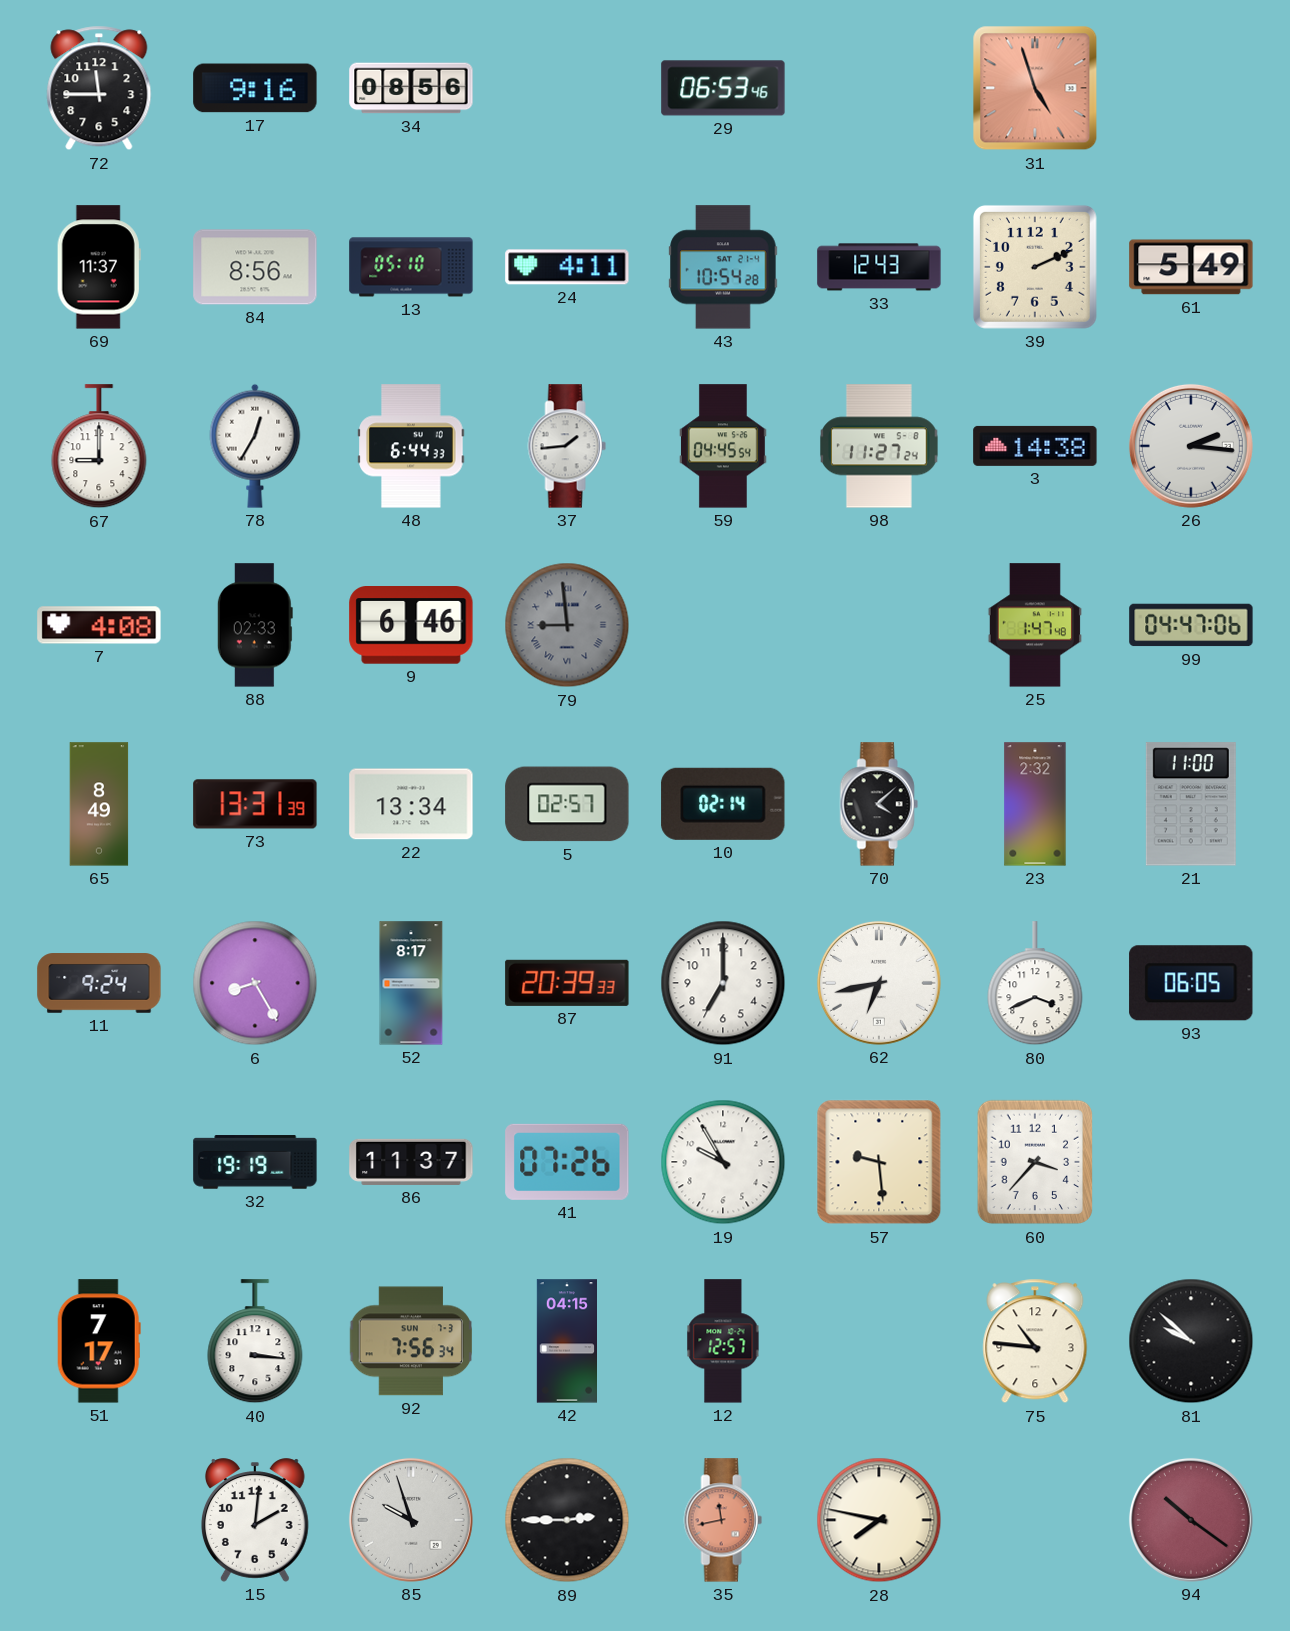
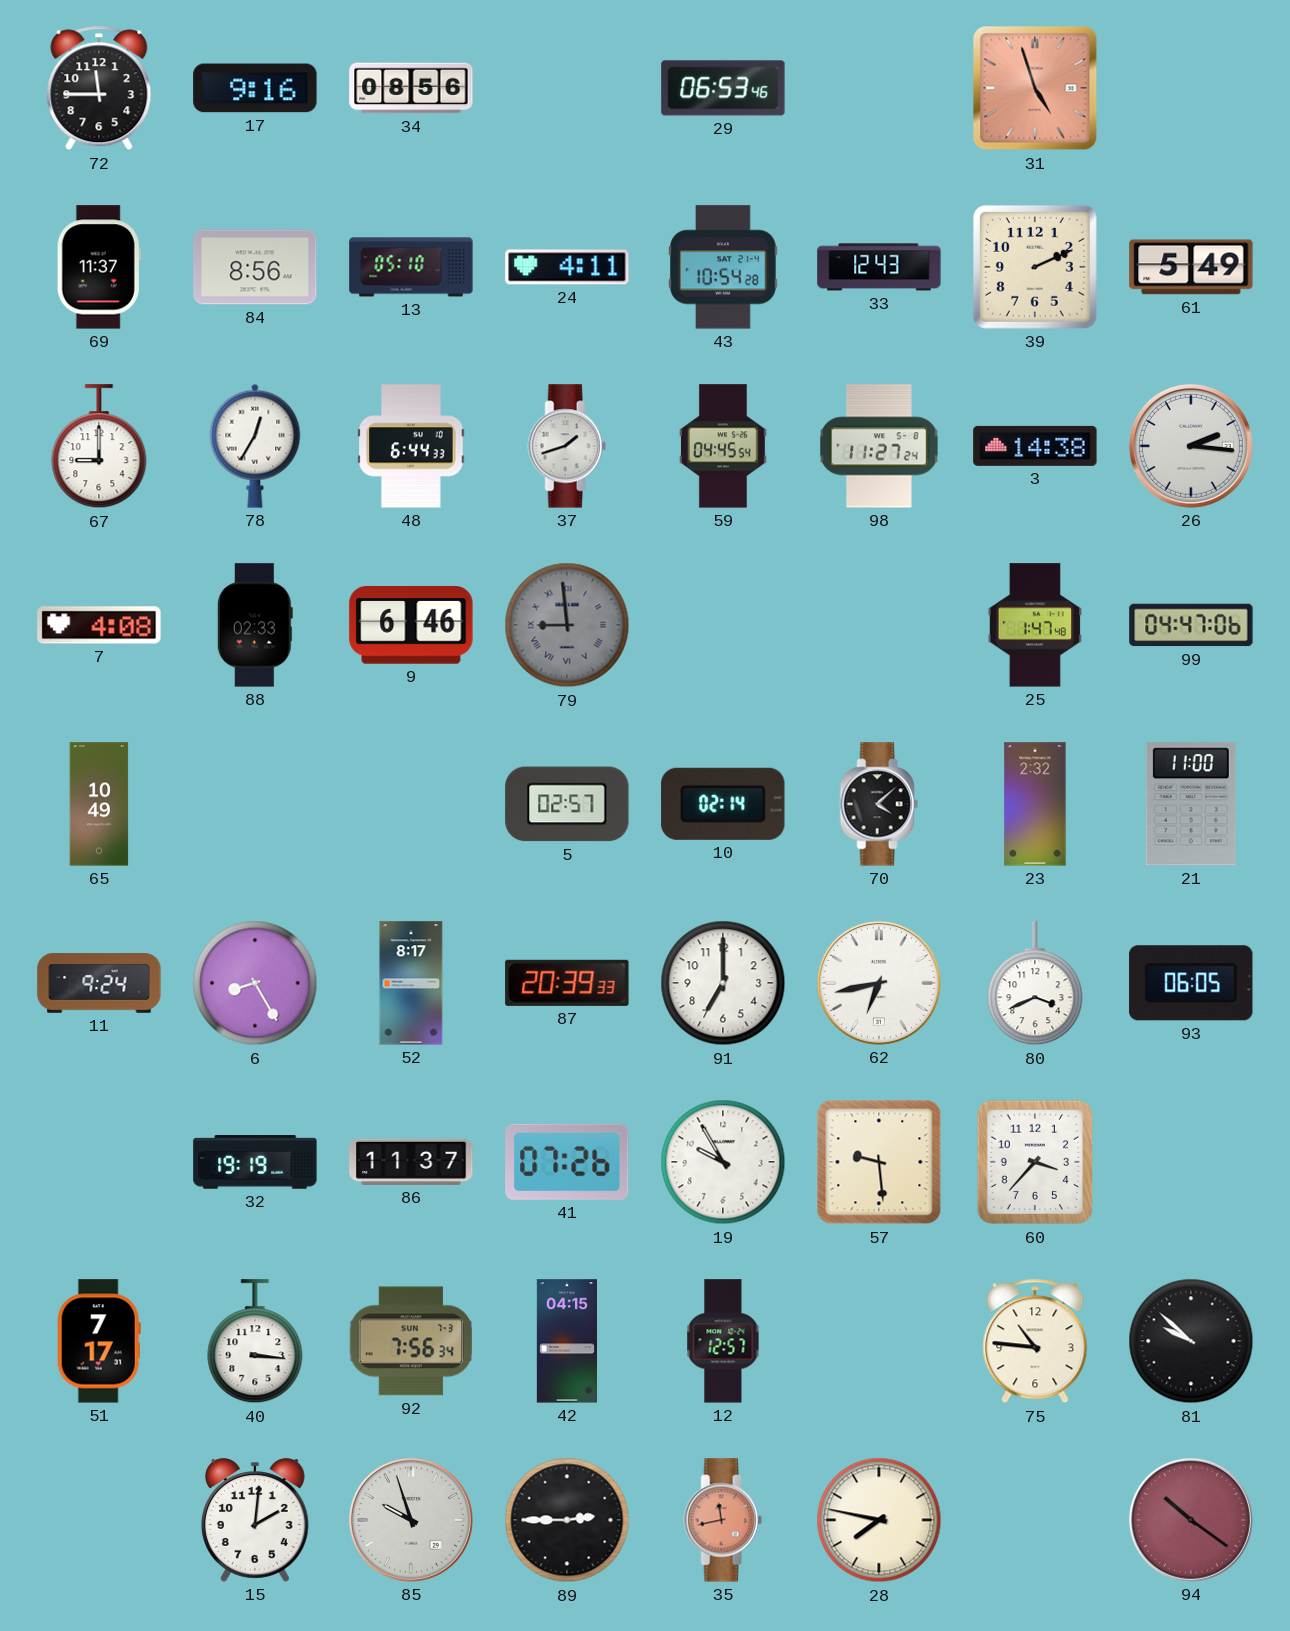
37: 1:44 -> 1:42
65: 8:49 -> 10:49
73: 13:31 -> none
22: 13:34 -> none
